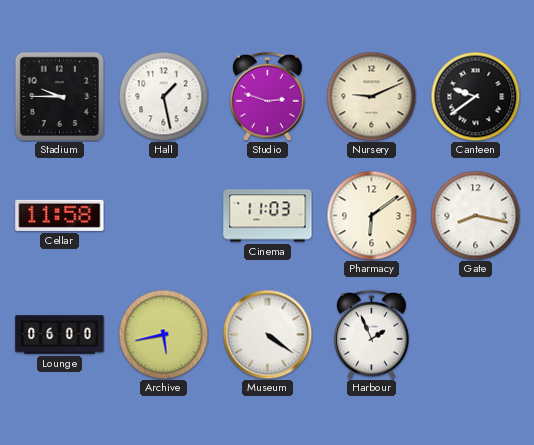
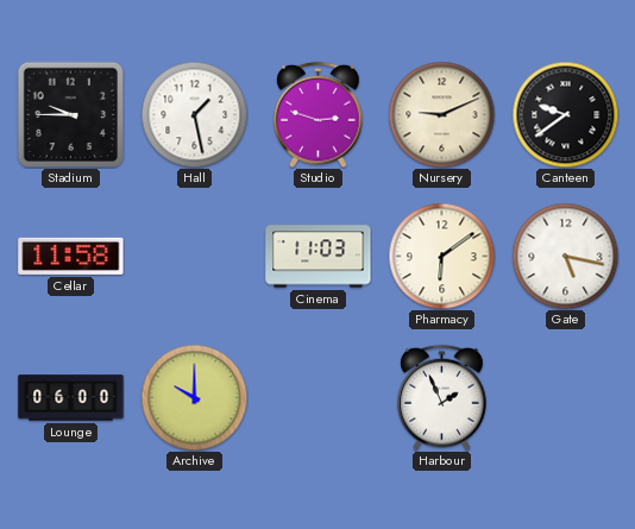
Gate: 8:17 -> 5:17
Archive: 5:43 -> 10:00
Museum: 4:21 -> none
